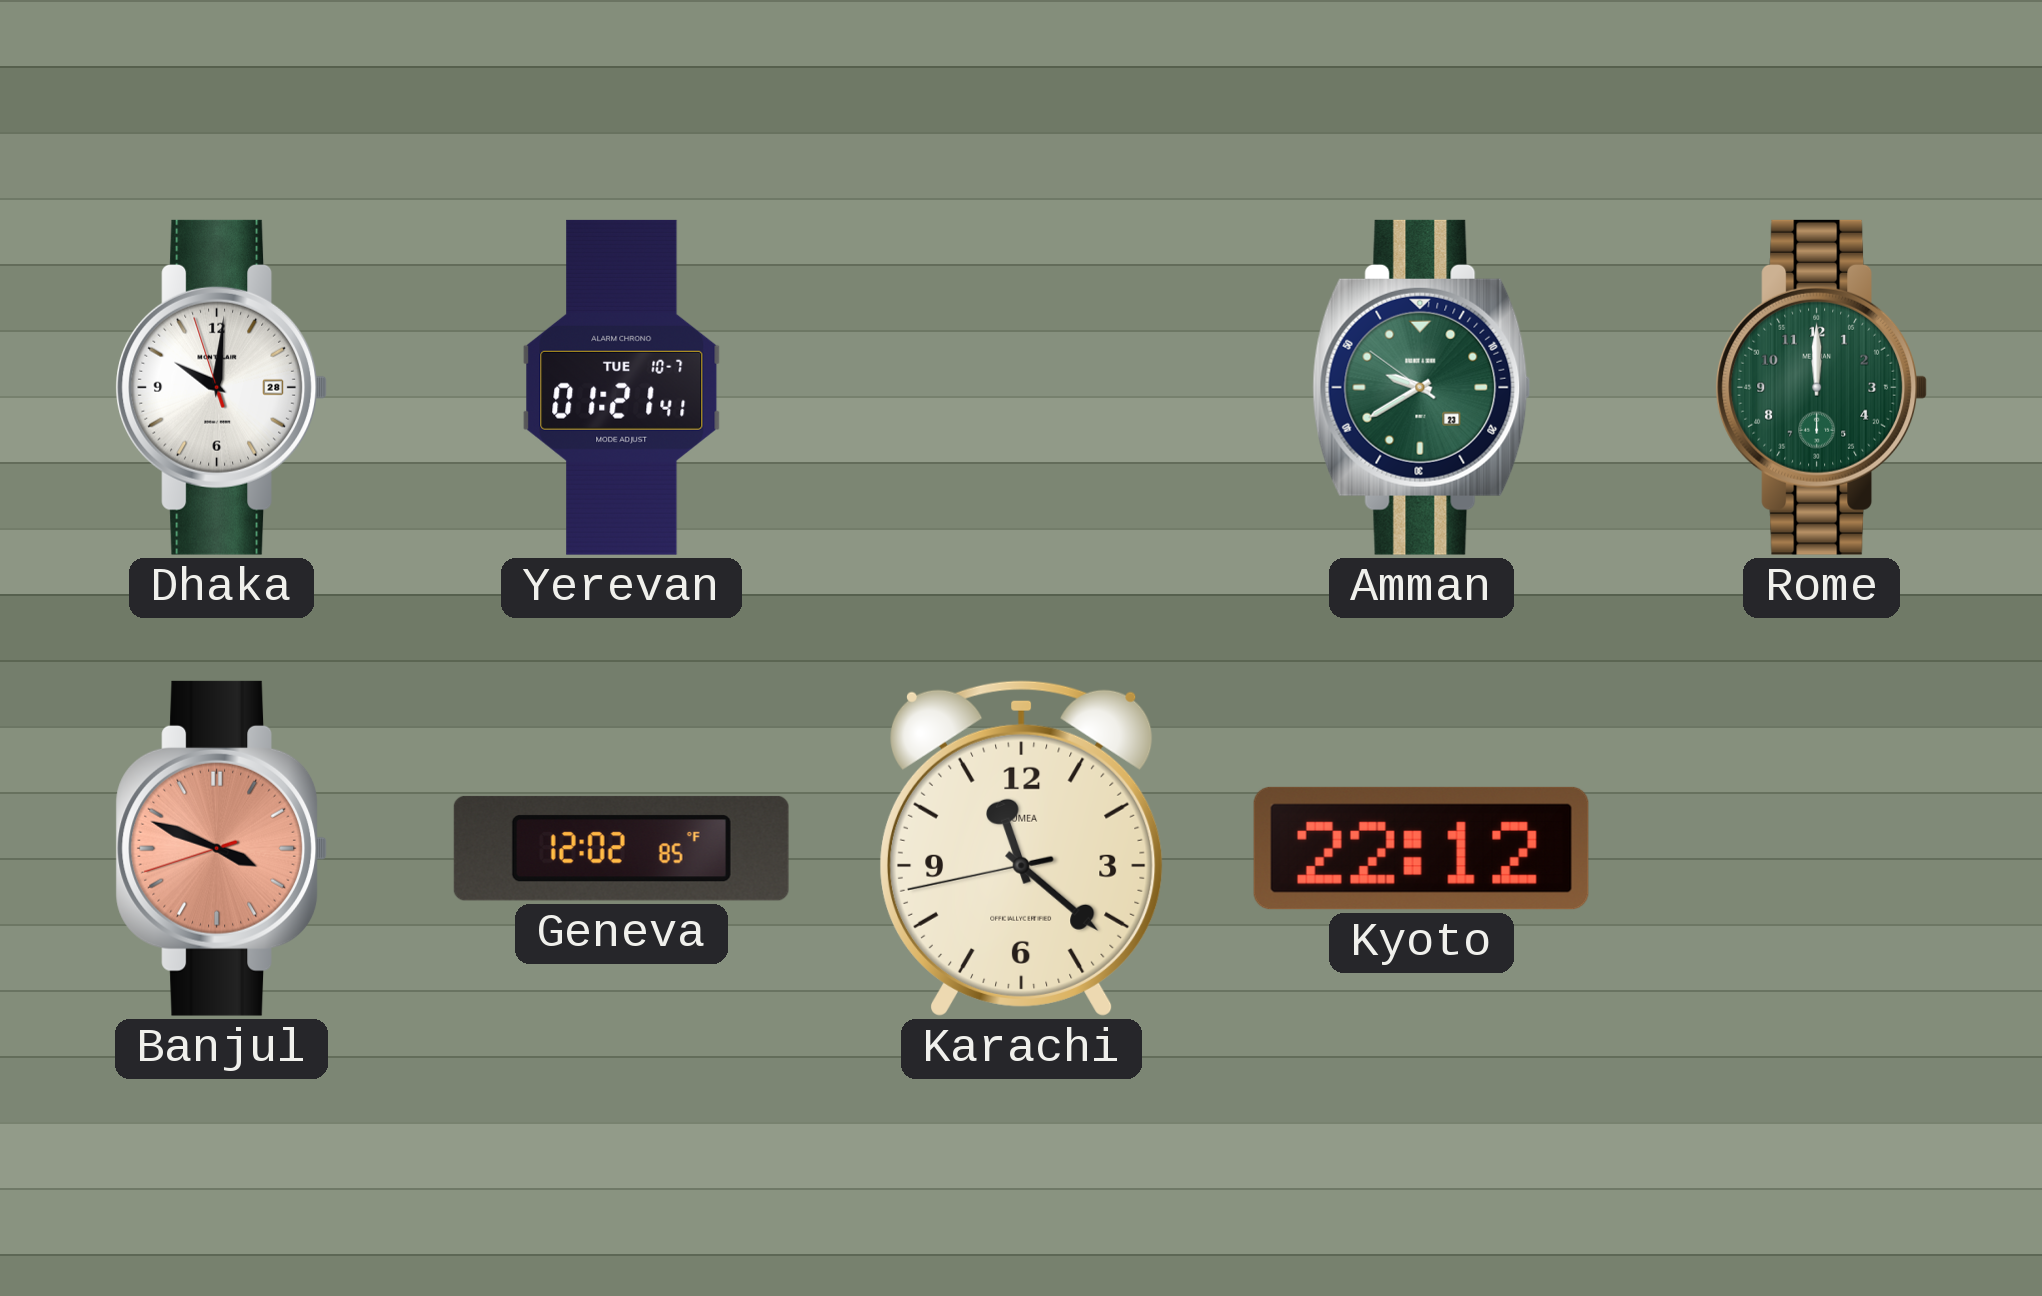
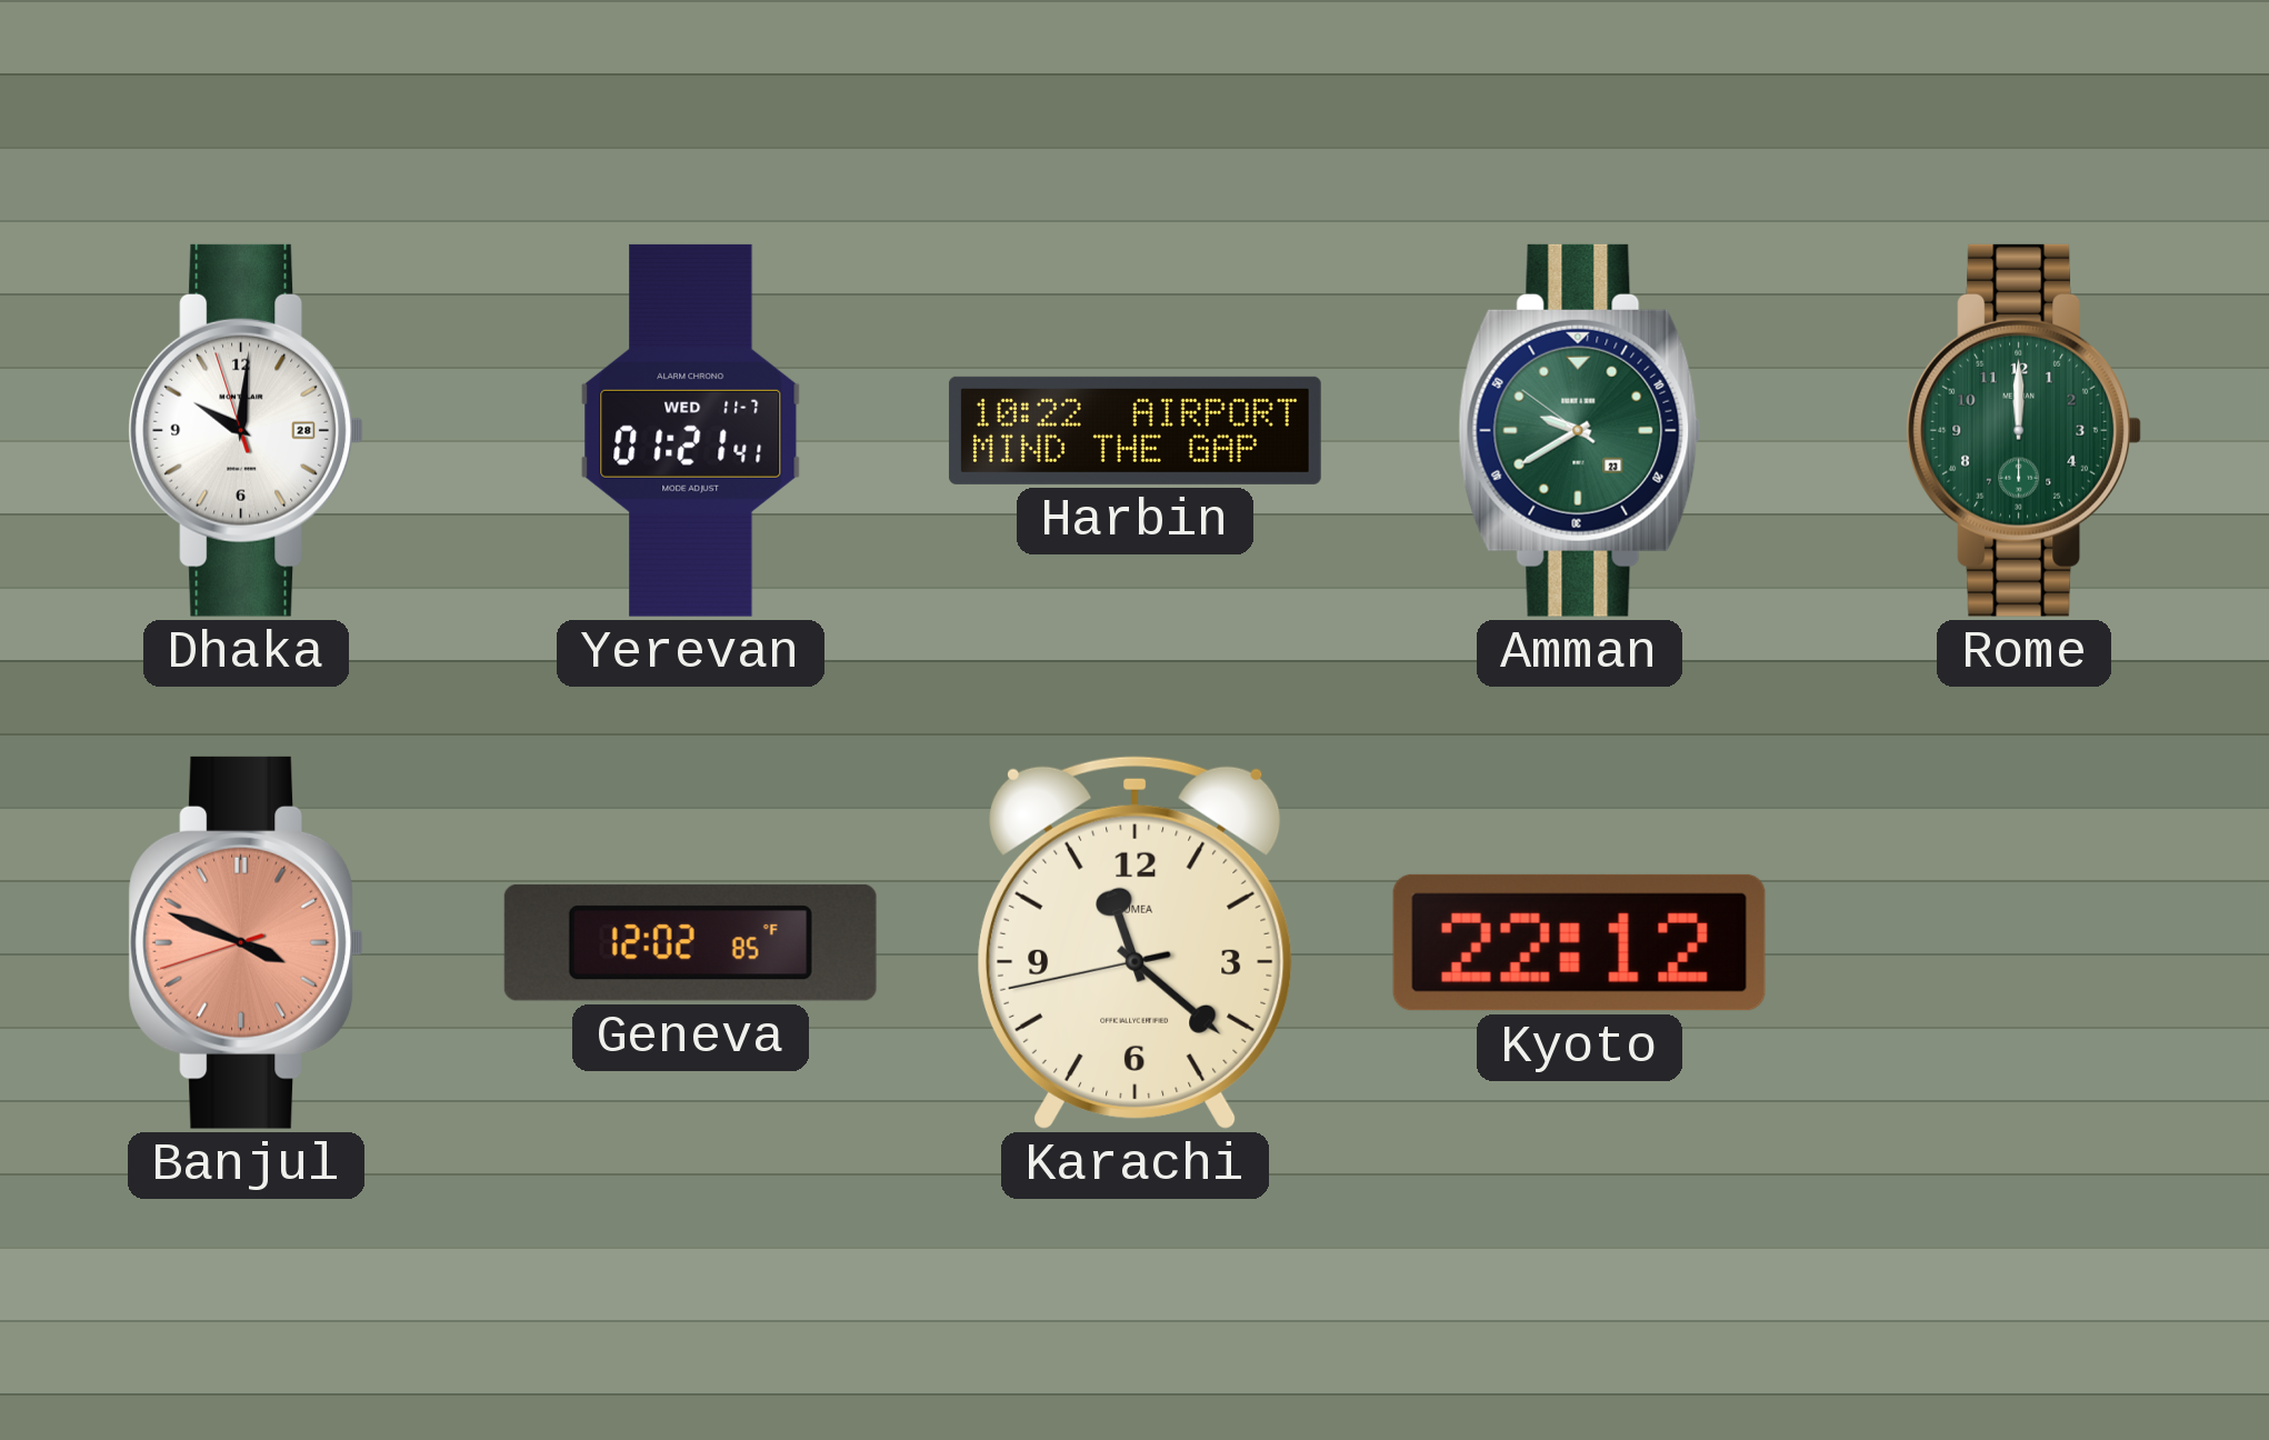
Yerevan date: TUE 10-7 -> WED 11-7
Harbin: none -> 10:22
